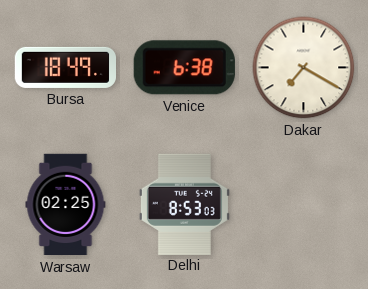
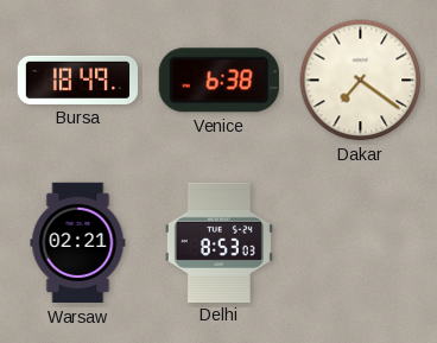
Dakar: 7:20 -> 7:21
Warsaw: 02:25 -> 02:21
